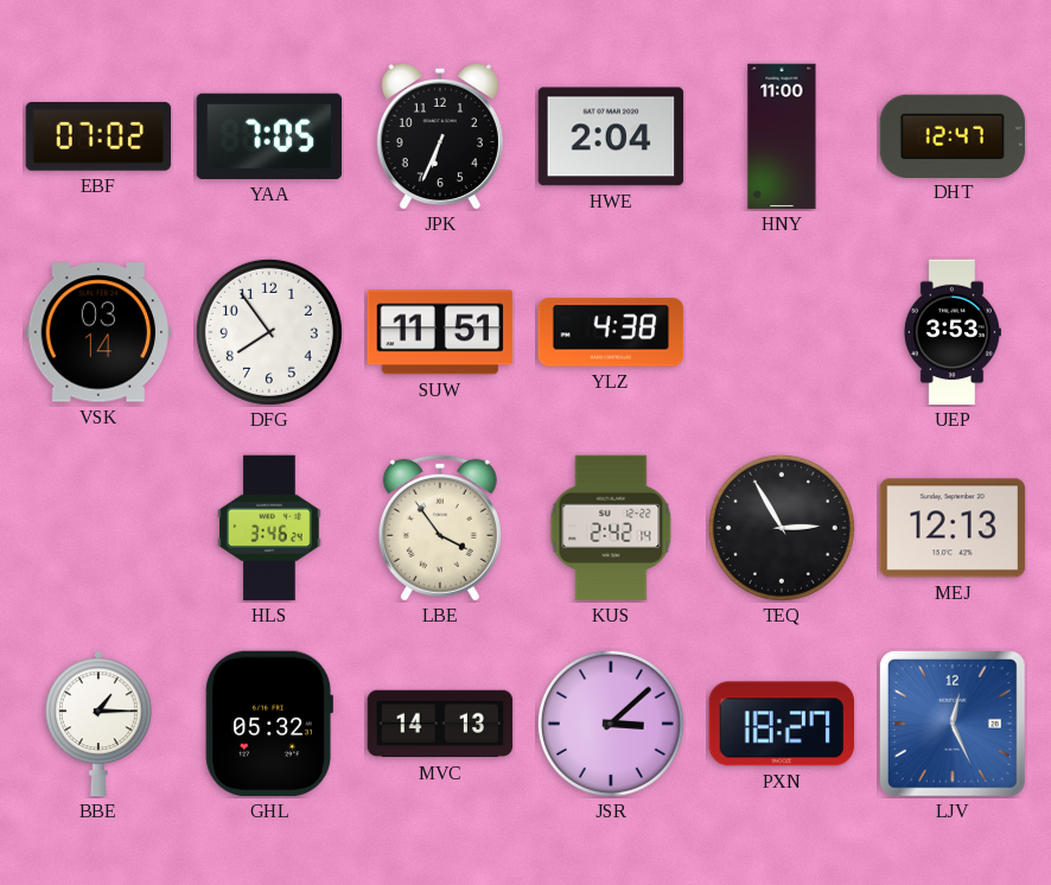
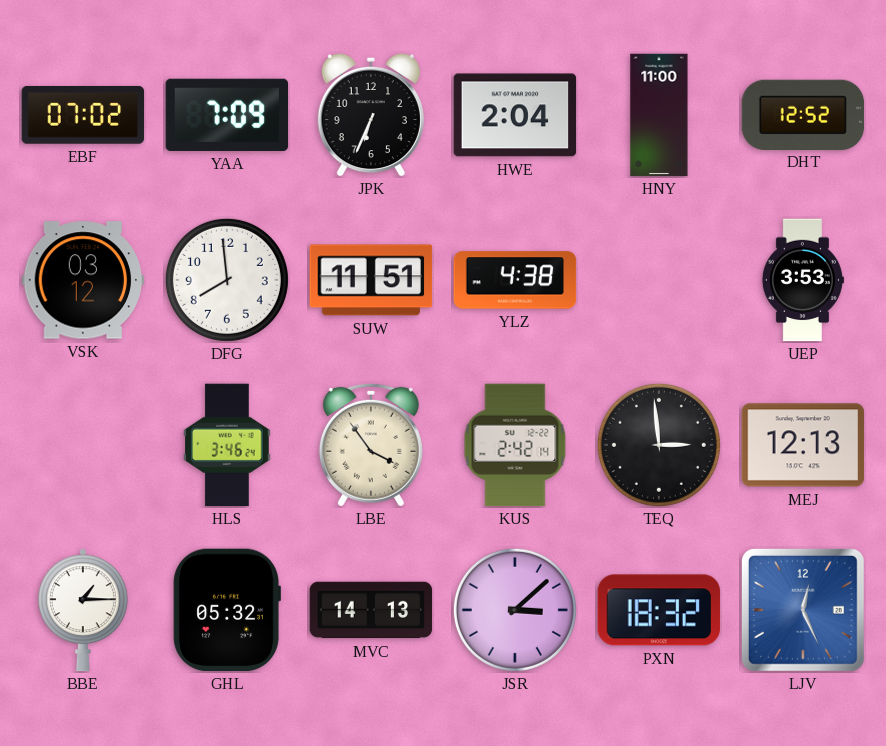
YAA: 7:05 -> 7:09
DHT: 12:47 -> 12:52
VSK: 03:14 -> 03:12
DFG: 7:54 -> 7:59
TEQ: 2:55 -> 2:59
PXN: 18:27 -> 18:32
